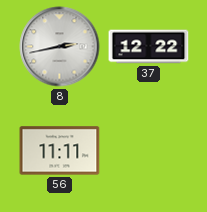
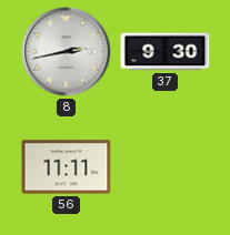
37: 12:22 -> 9:30
